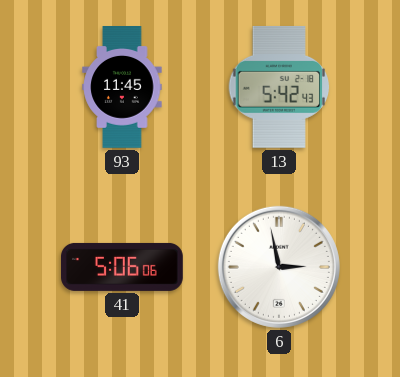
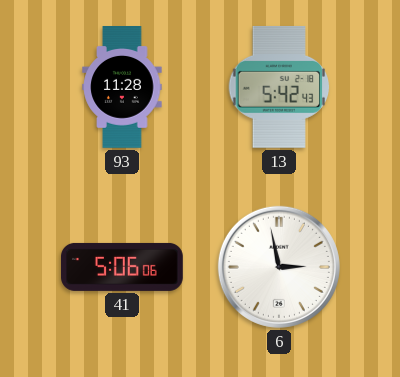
93: 11:45 -> 11:28
